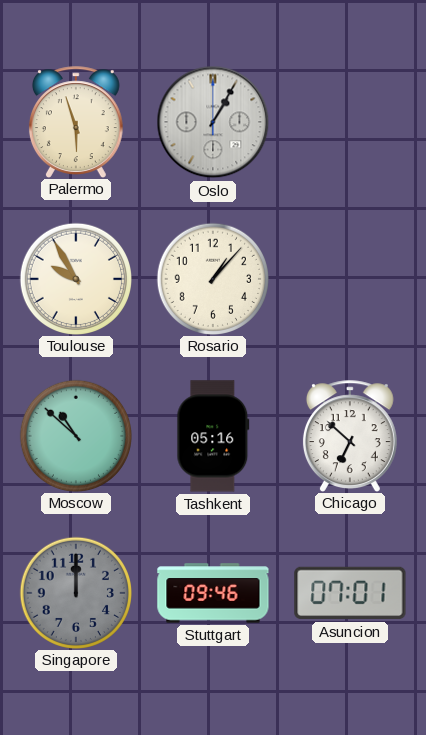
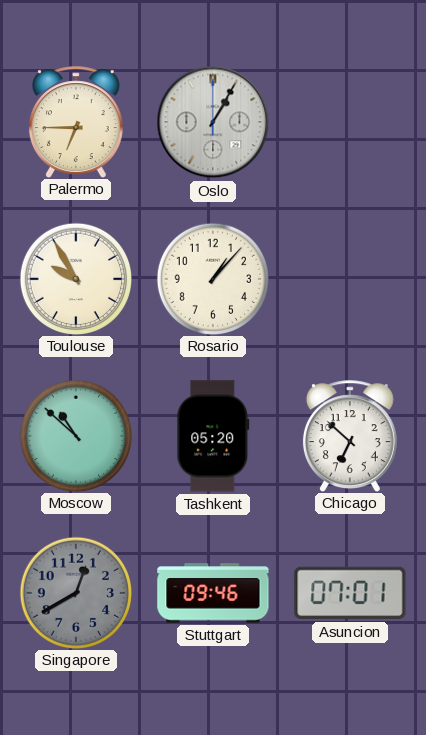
Palermo: 5:57 -> 6:45
Tashkent: 05:16 -> 05:20
Singapore: 12:00 -> 12:40
